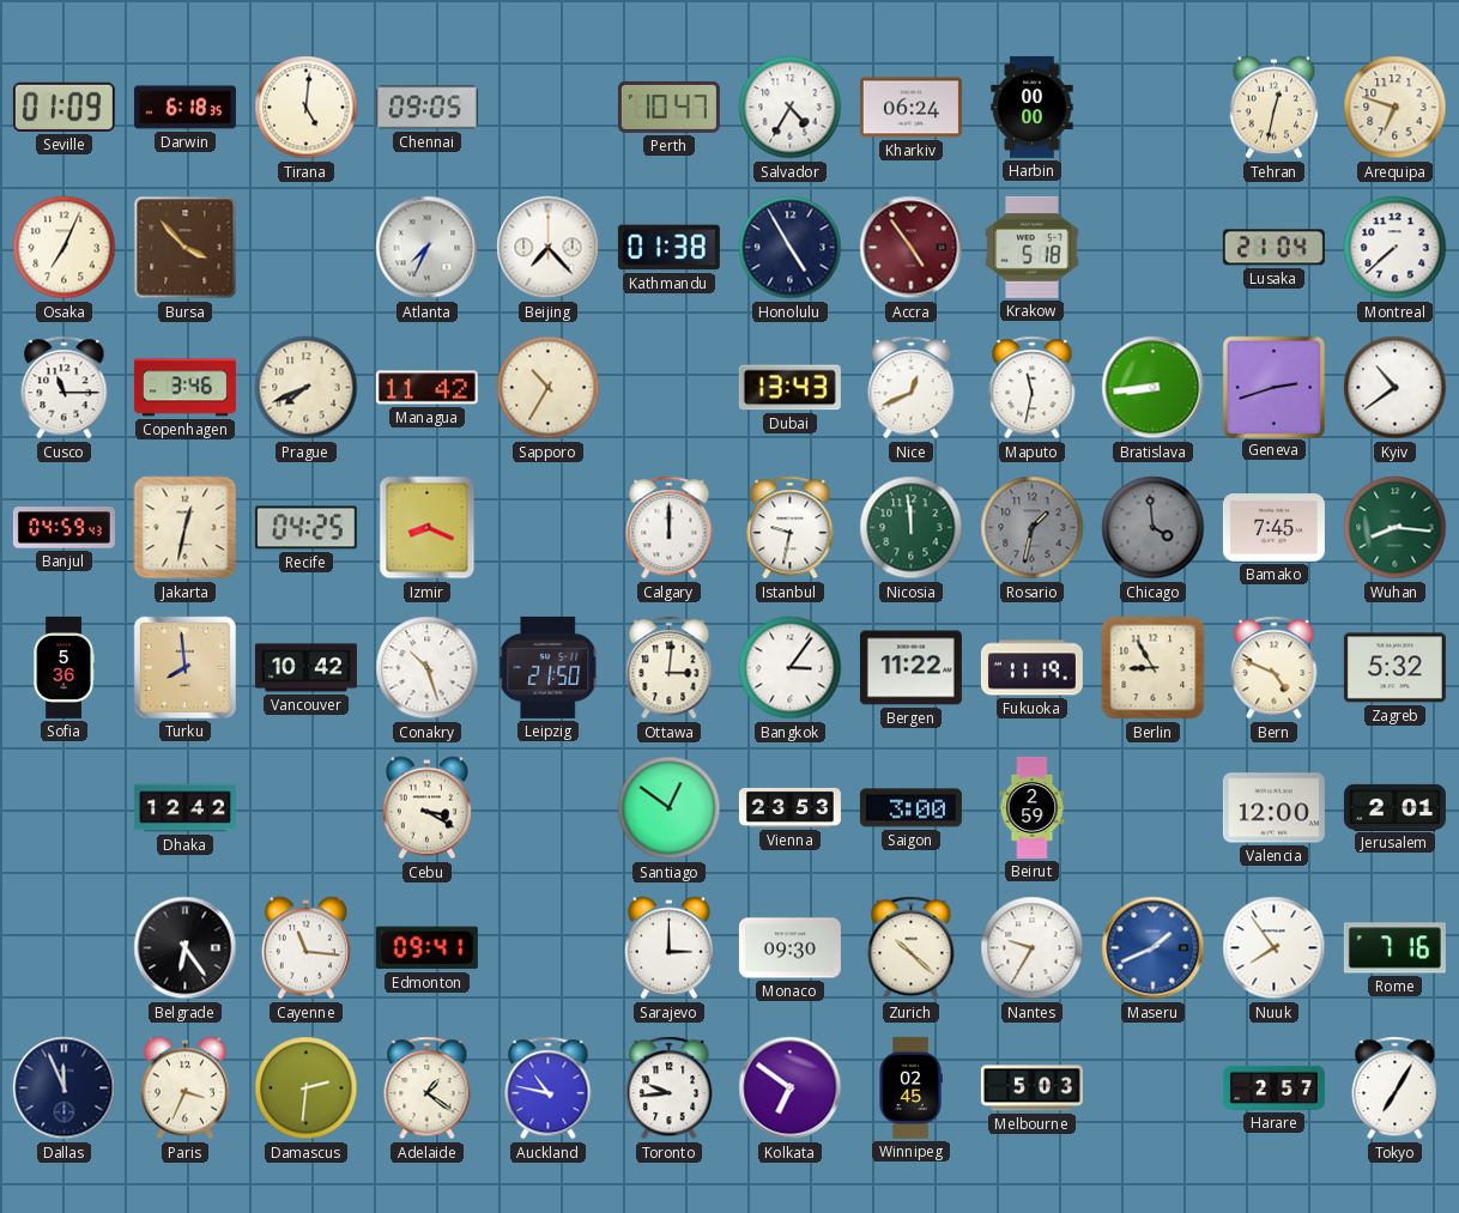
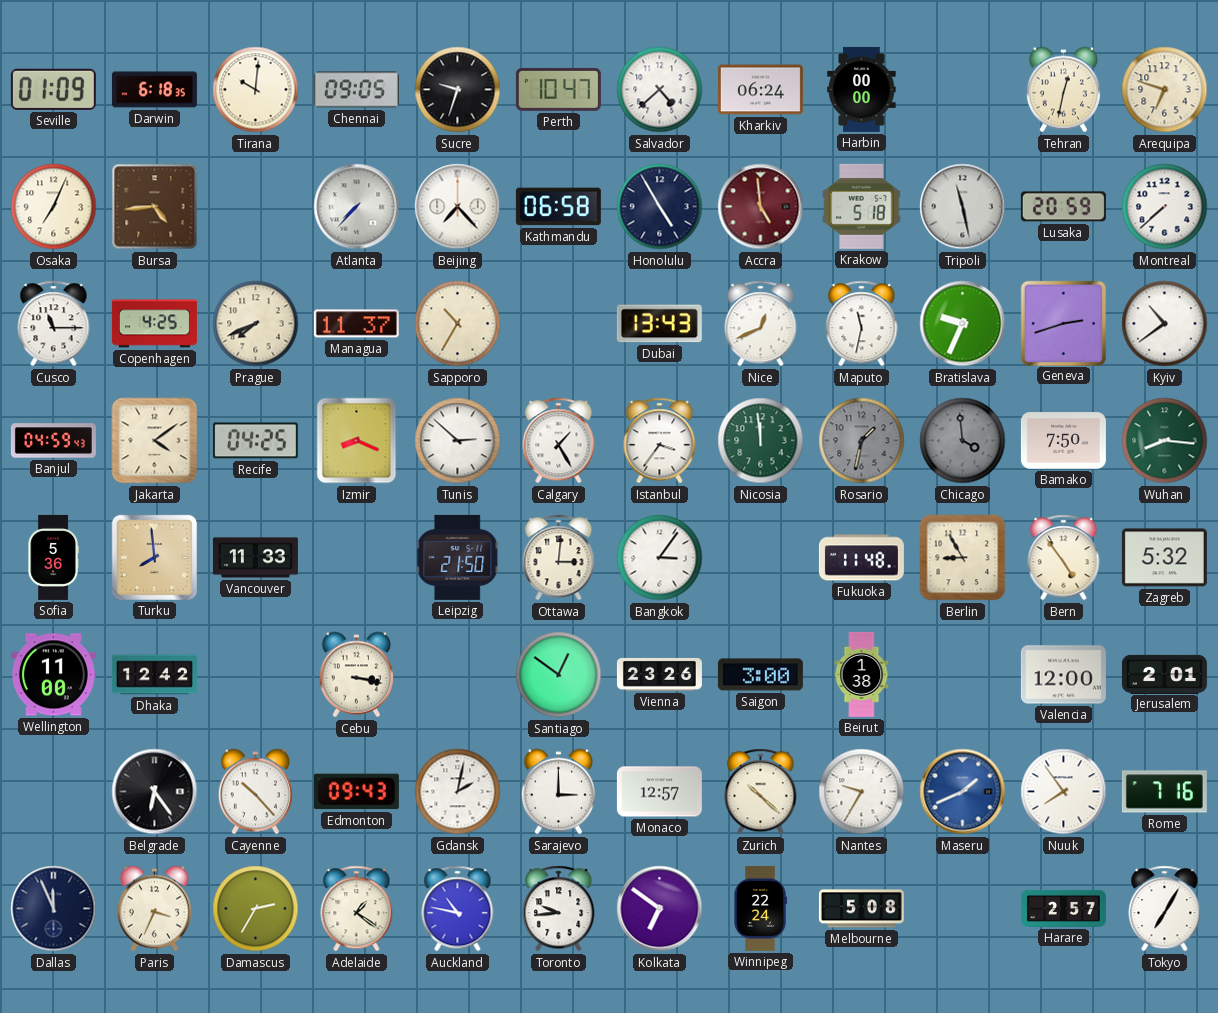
Tirana: 5:01 -> 10:01
Sucre: none -> 9:33
Salvador: 4:35 -> 4:38
Bursa: 3:53 -> 4:44
Atlanta: 7:34 -> 7:37
Kathmandu: 01:38 -> 06:58
Accra: 4:54 -> 4:59
Tripoli: none -> 11:28
Lusaka: 21:04 -> 20:59
Copenhagen: 3:46 -> 4:25
Managua: 11:42 -> 11:37
Bratislava: 8:44 -> 9:34
Jakarta: 12:32 -> 4:09
Tunis: none -> 2:52
Calgary: 12:00 -> 1:25
Istanbul: 9:32 -> 3:36
Bamako: 7:45 -> 7:50
Vancouver: 10:42 -> 11:33
Conakry: 10:27 -> none
Bergen: 11:22 -> none
Fukuoka: 11:19 -> 11:48
Bern: 4:49 -> 4:54
Wellington: none -> 11:00
Cebu: 3:20 -> 3:17
Vienna: 23:53 -> 23:26
Beirut: 2:59 -> 1:38
Cayenne: 11:16 -> 10:23
Edmonton: 09:41 -> 09:43
Gdansk: none -> 2:02
Monaco: 09:30 -> 12:57
Damascus: 2:31 -> 2:35
Winnipeg: 02:45 -> 22:24
Melbourne: 5:03 -> 5:08
